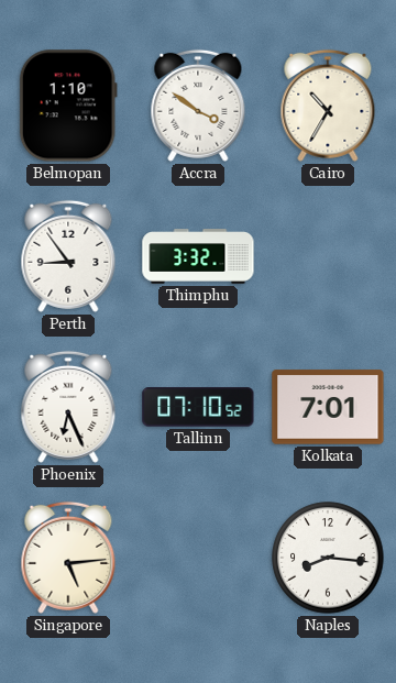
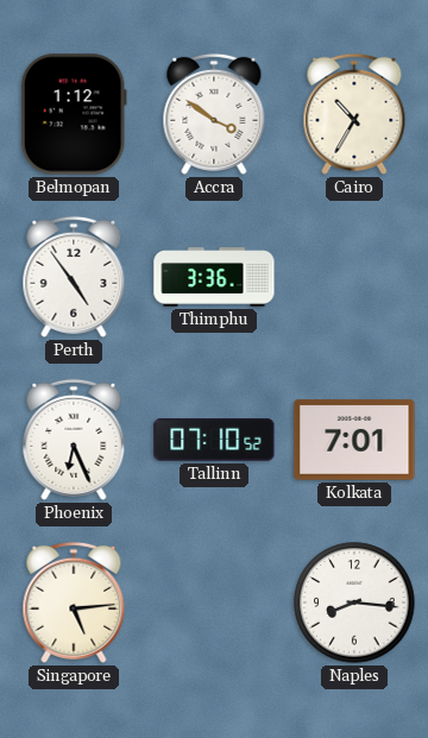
Belmopan: 1:10 -> 1:12
Perth: 8:54 -> 4:54
Thimphu: 3:32 -> 3:36
